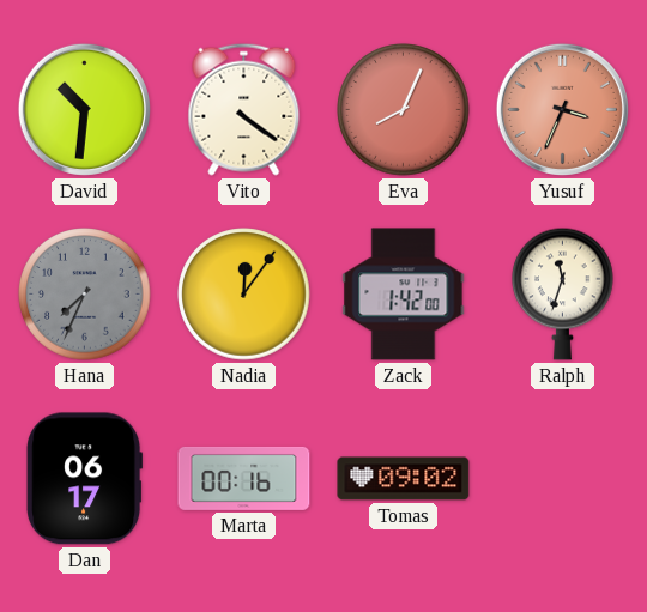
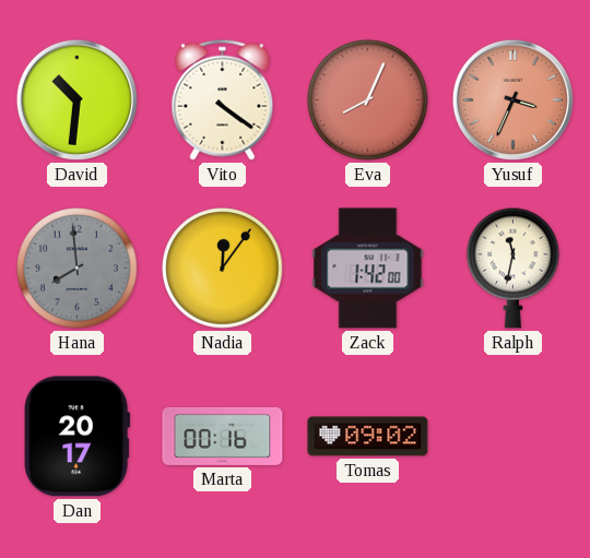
Hana: 7:34 -> 7:59
Ralph: 11:33 -> 11:32
Dan: 06:17 -> 20:17
